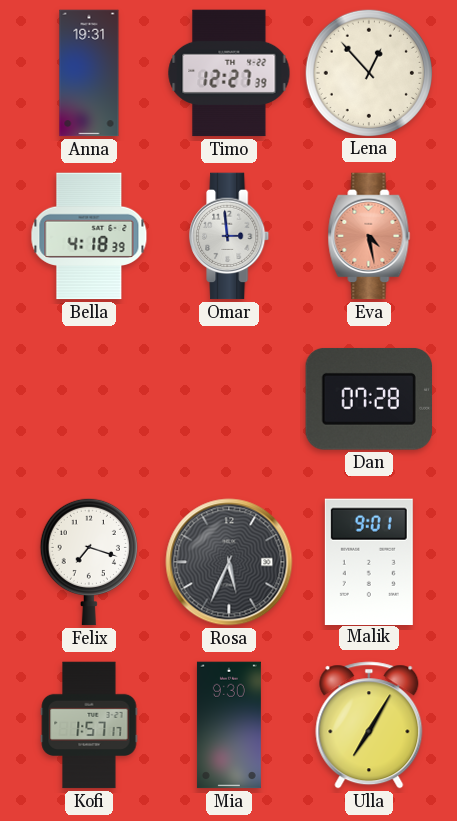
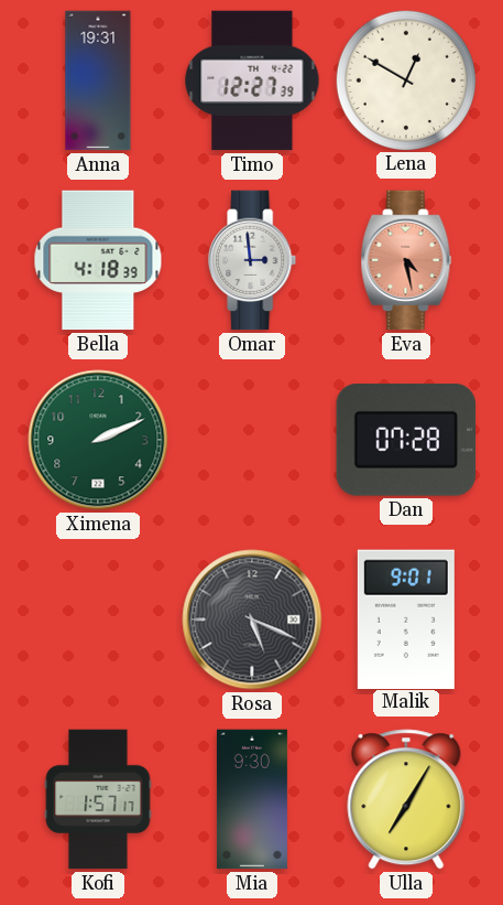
Lena: 12:53 -> 12:50
Ximena: none -> 2:11
Felix: 7:18 -> none
Rosa: 5:34 -> 5:19
